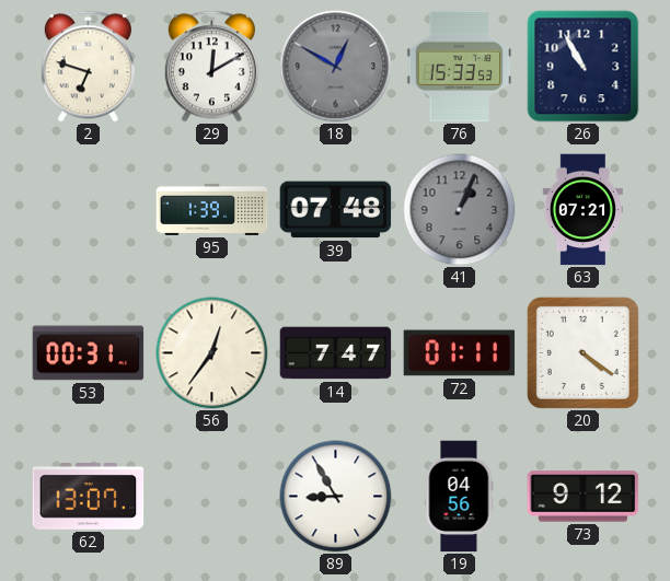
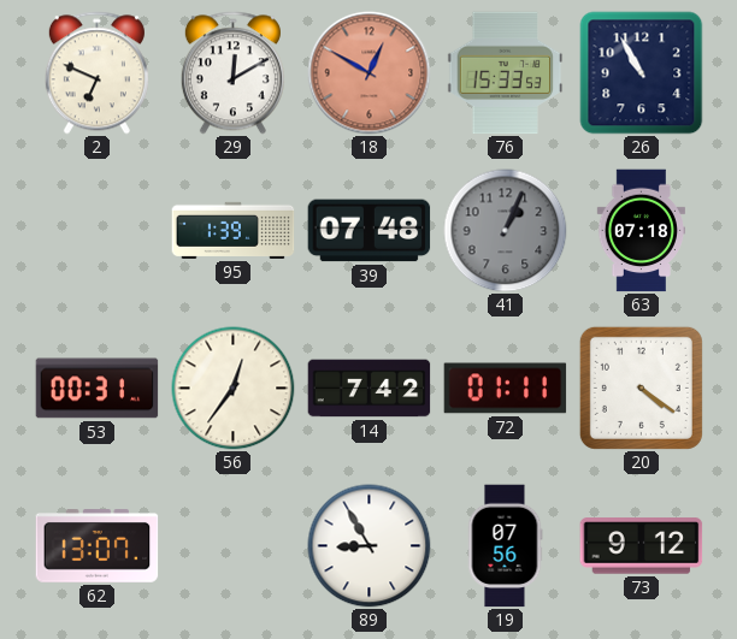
2: 6:48 -> 6:49
18 dial: grey -> salmon
63: 07:21 -> 07:18
14: 7:47 -> 7:42
19: 04:56 -> 07:56
